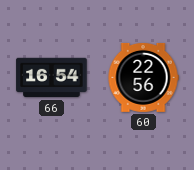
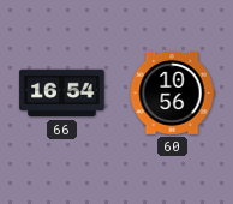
60: 22:56 -> 10:56
